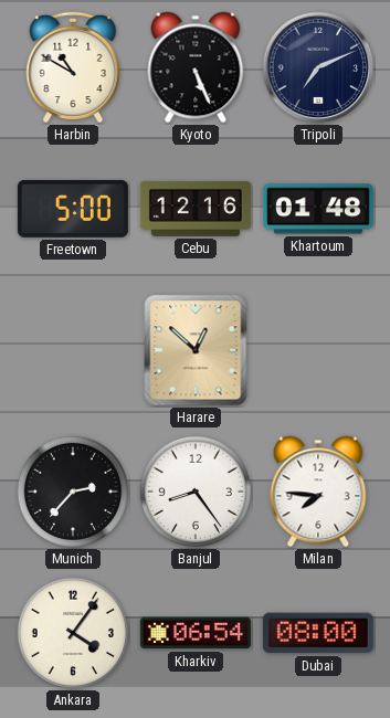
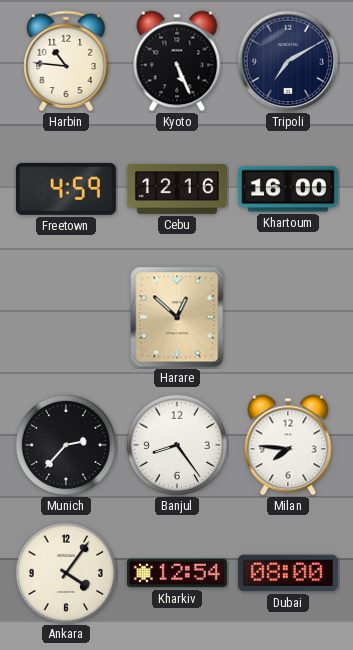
Harbin: 10:50 -> 10:46
Tripoli: 7:11 -> 7:10
Freetown: 5:00 -> 4:59
Khartoum: 01:48 -> 16:00
Kharkiv: 06:54 -> 12:54
